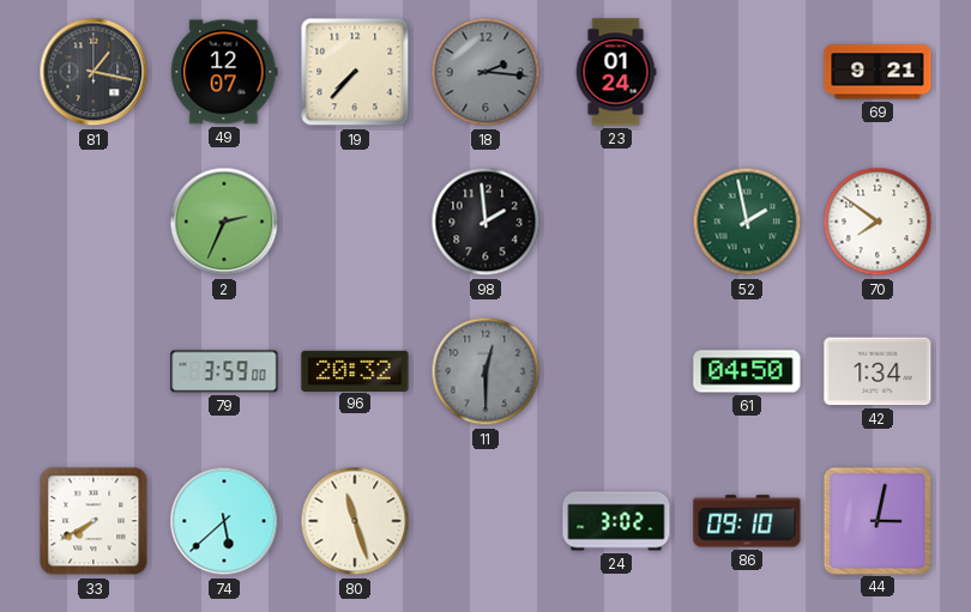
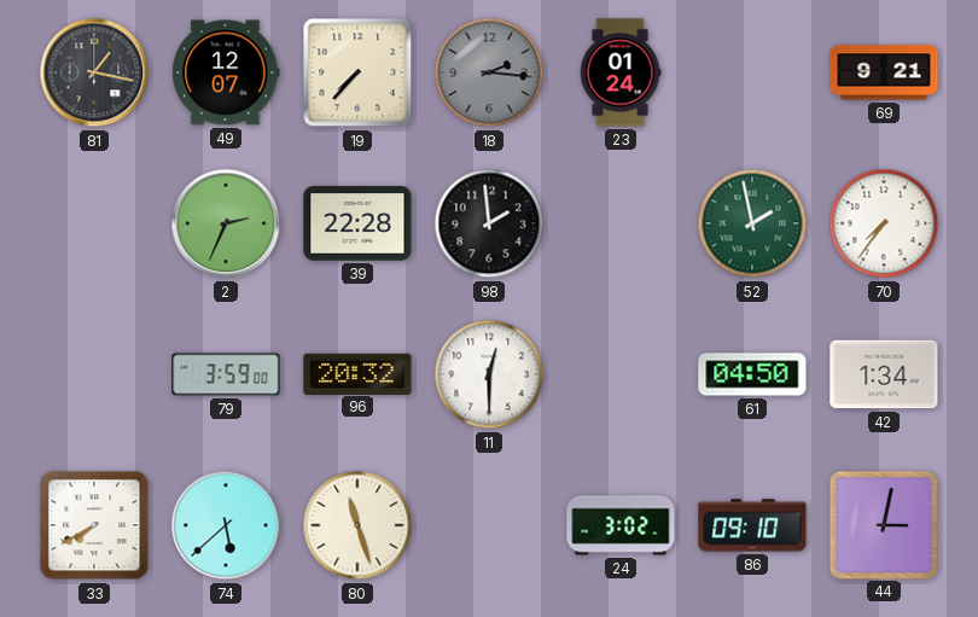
39: none -> 22:28
70: 7:51 -> 7:36
11 dial: grey -> white
